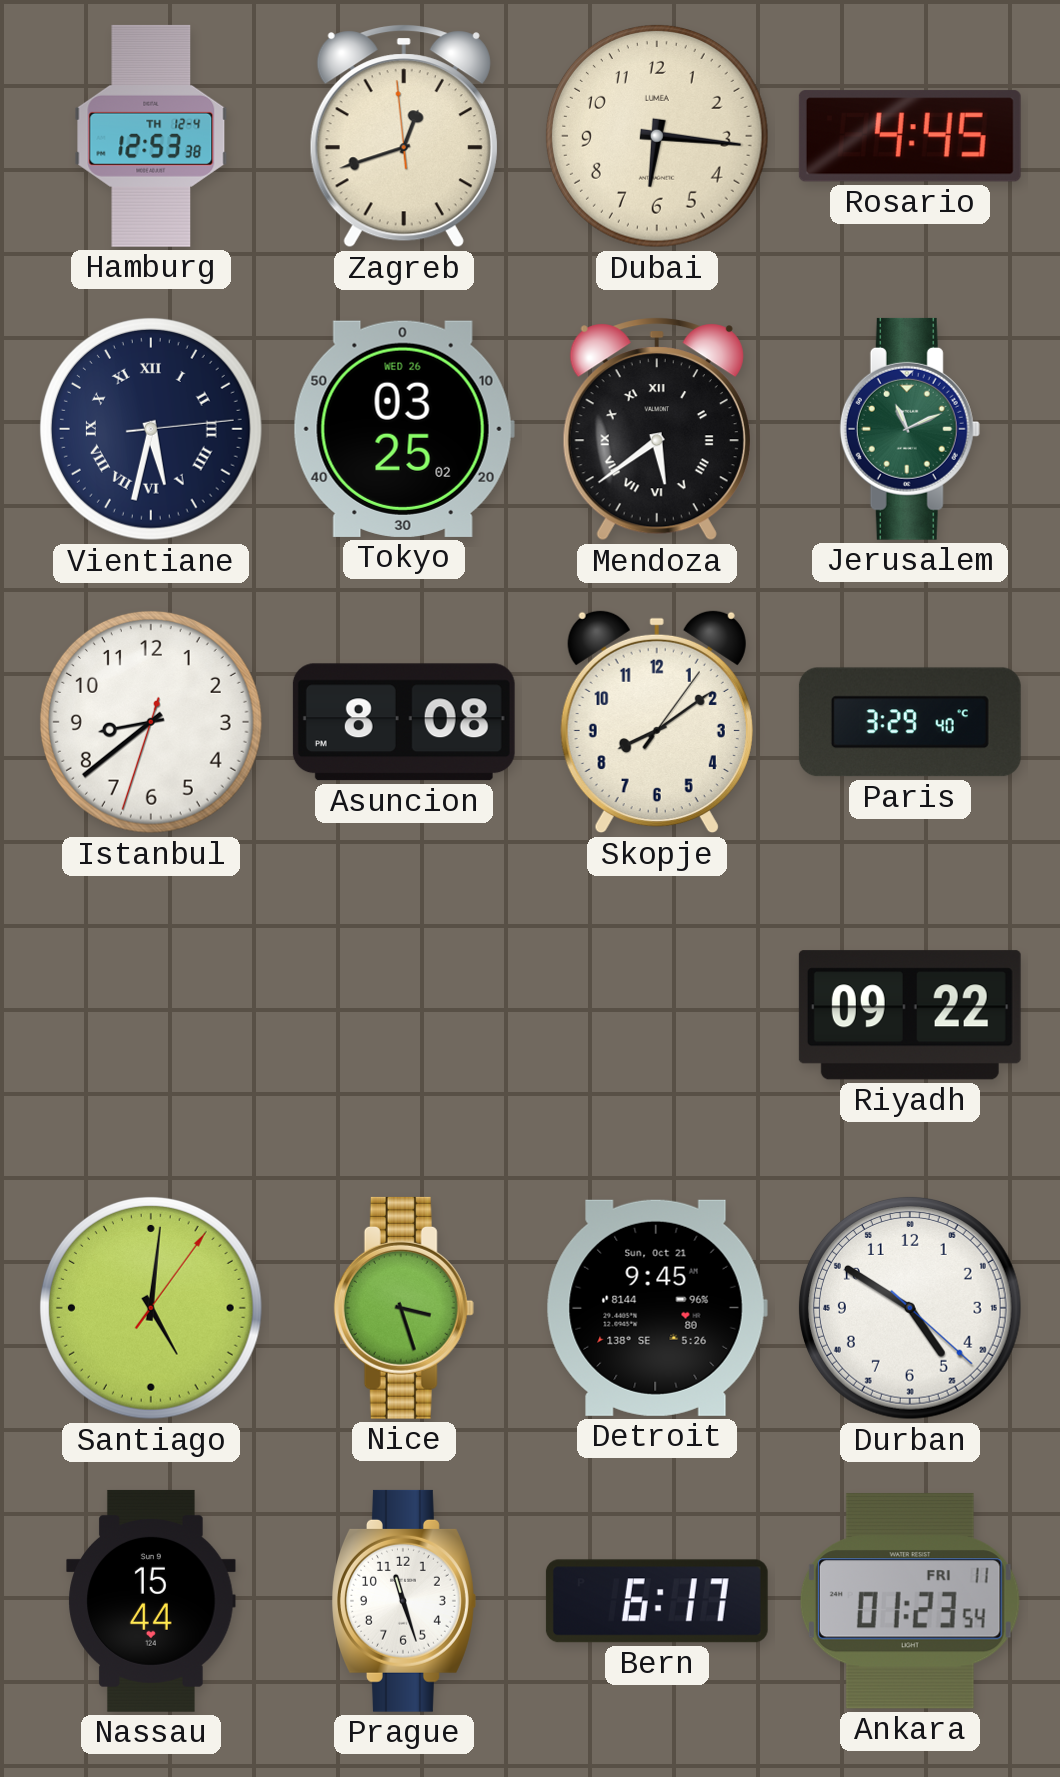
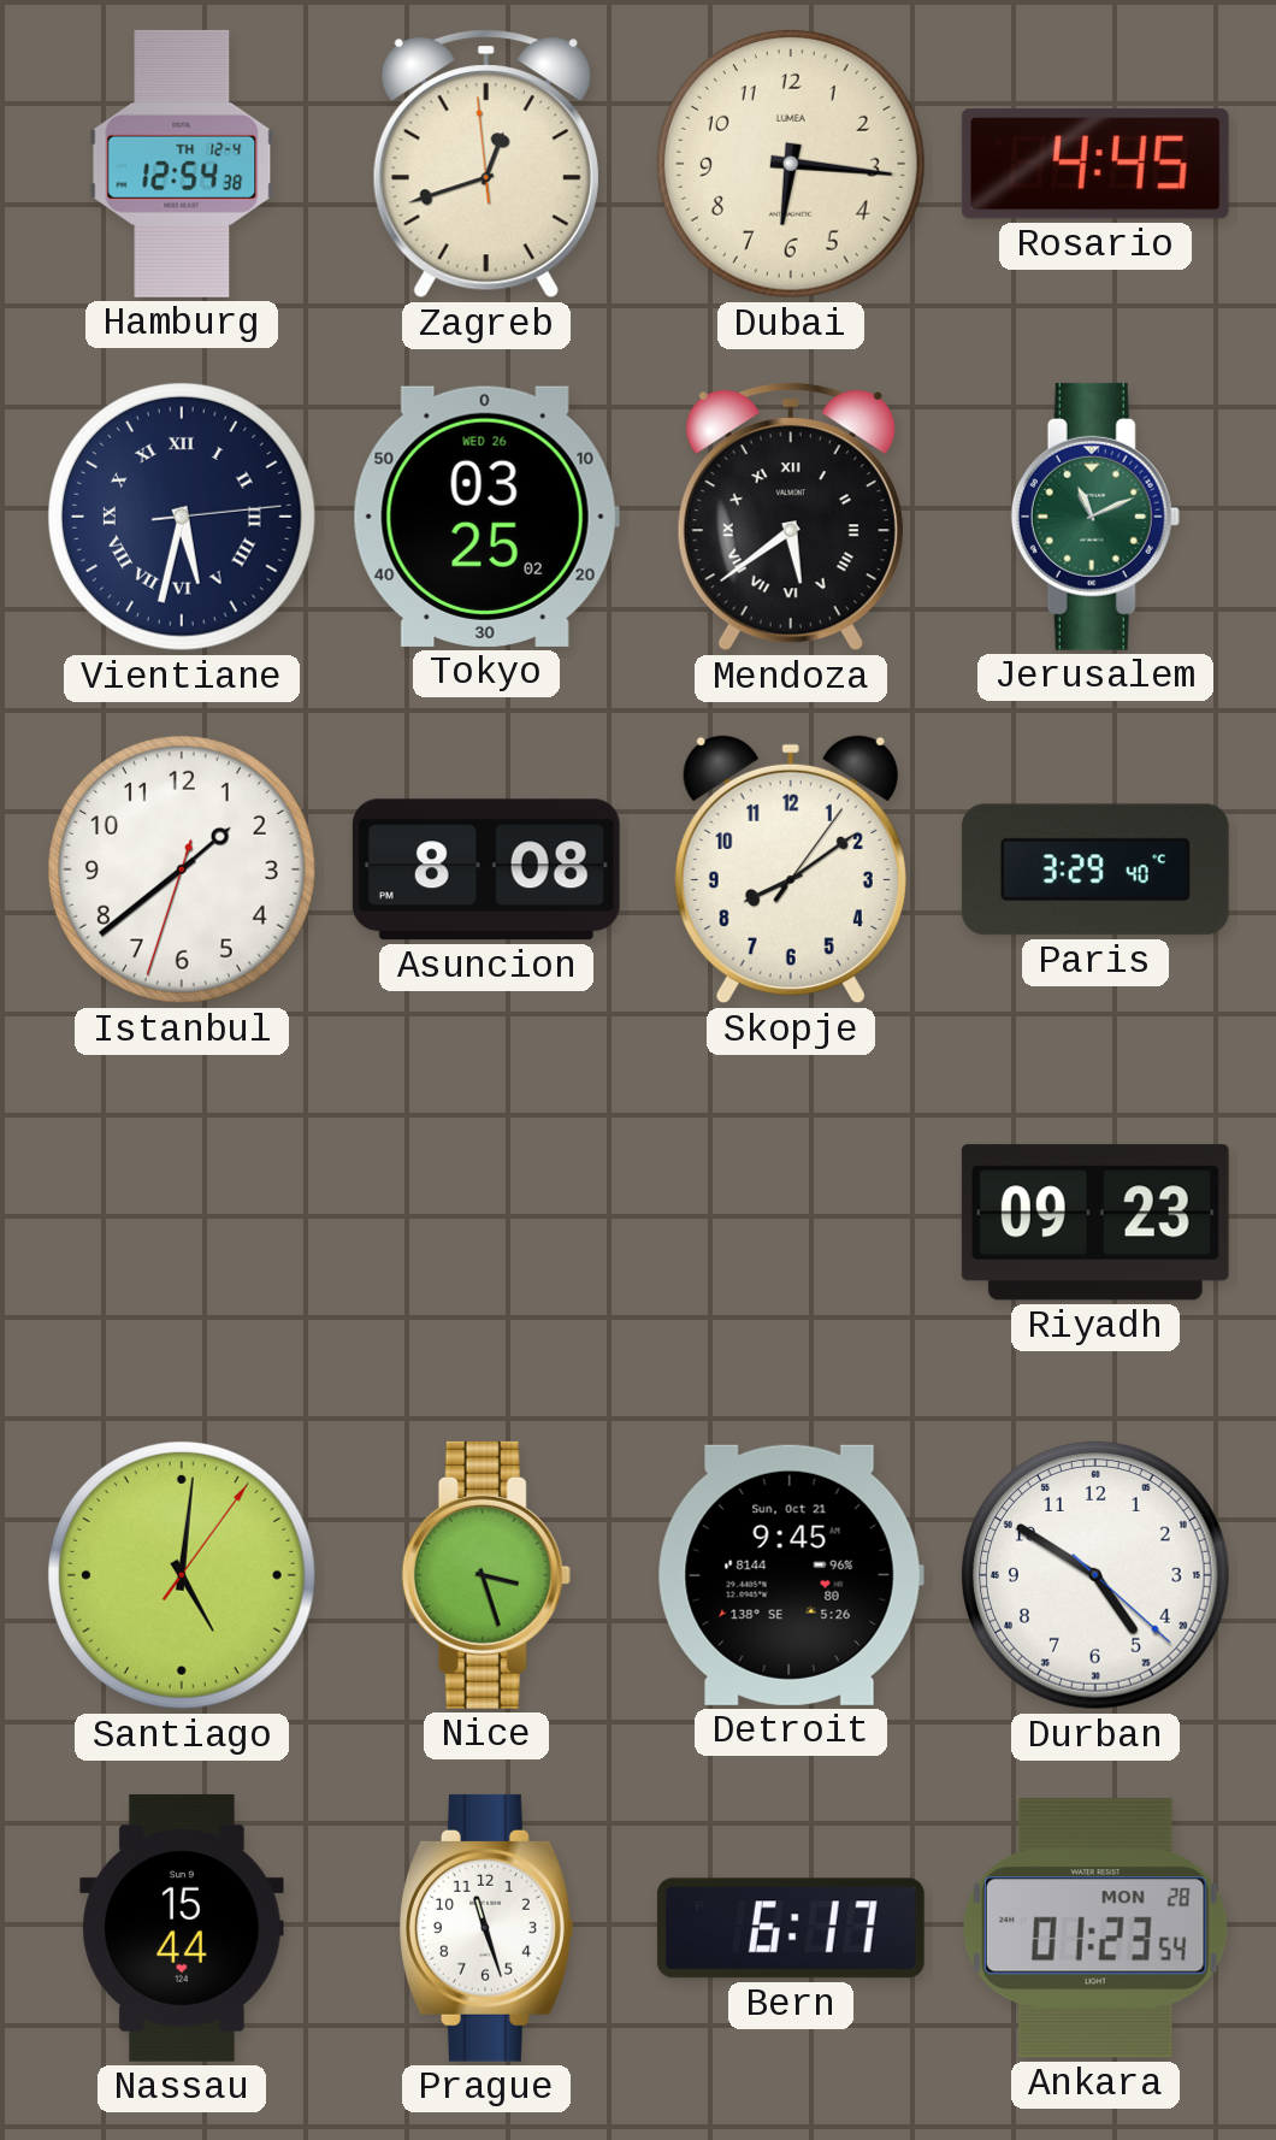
Hamburg: 12:53 -> 12:54
Istanbul: 8:38 -> 1:38
Riyadh: 09:22 -> 09:23
Ankara date: FRI 11 -> MON 28
